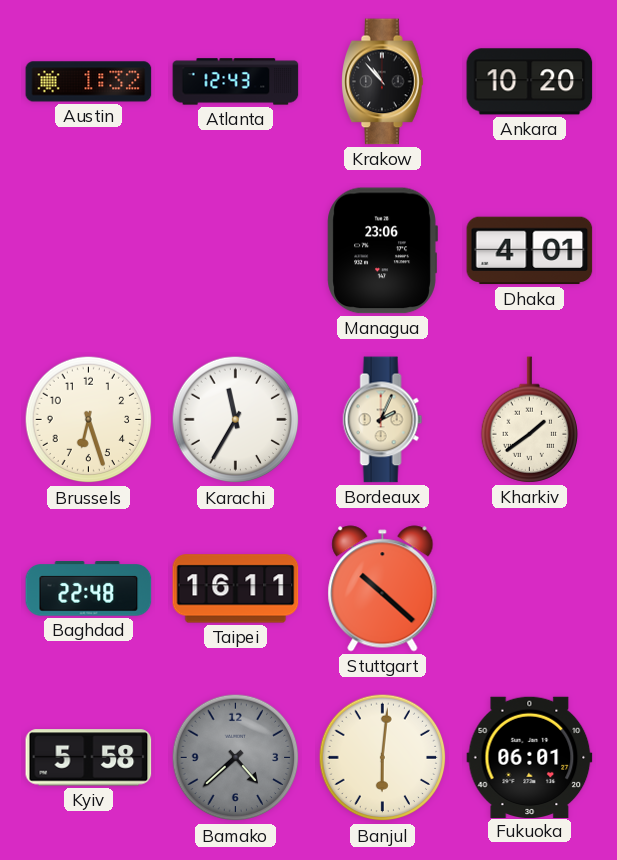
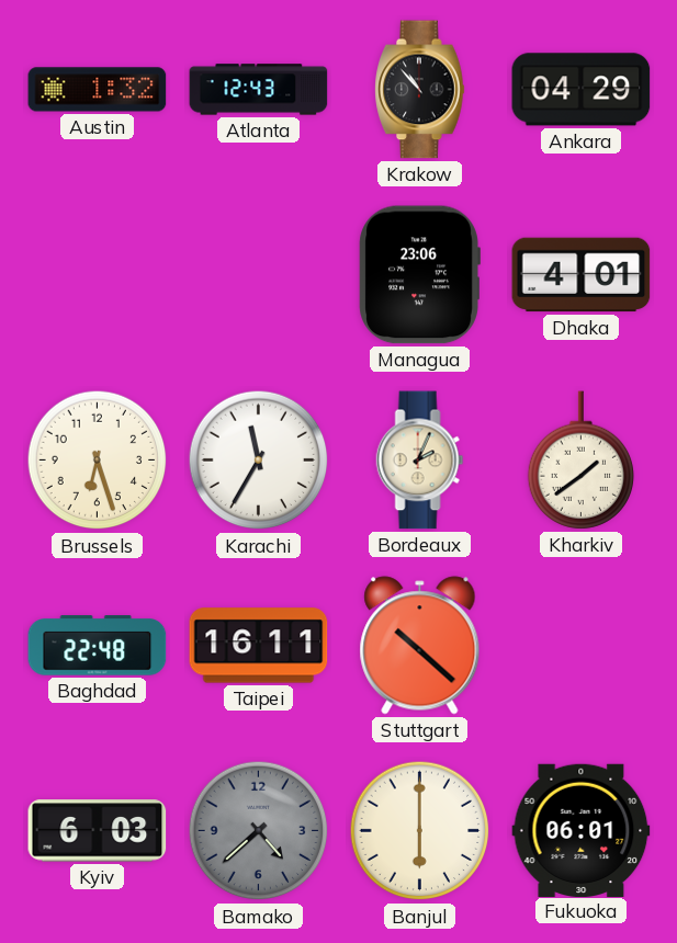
Ankara: 10:20 -> 04:29
Kyiv: 5:58 -> 6:03
Banjul: 6:01 -> 6:00
